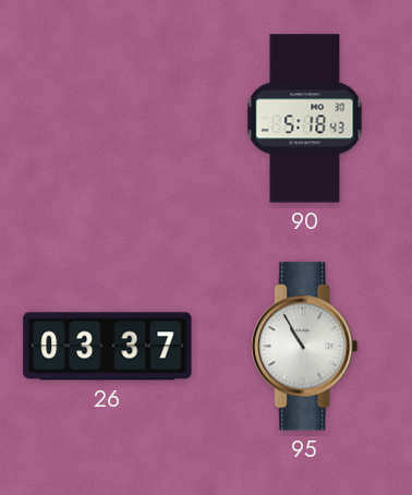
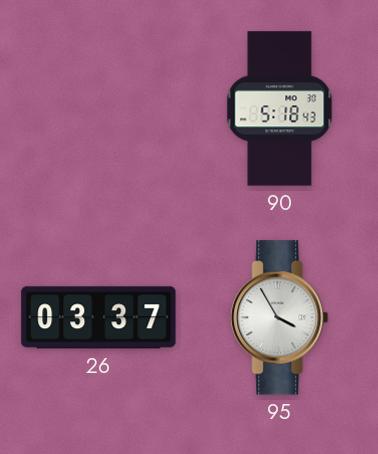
95: 10:55 -> 3:55
